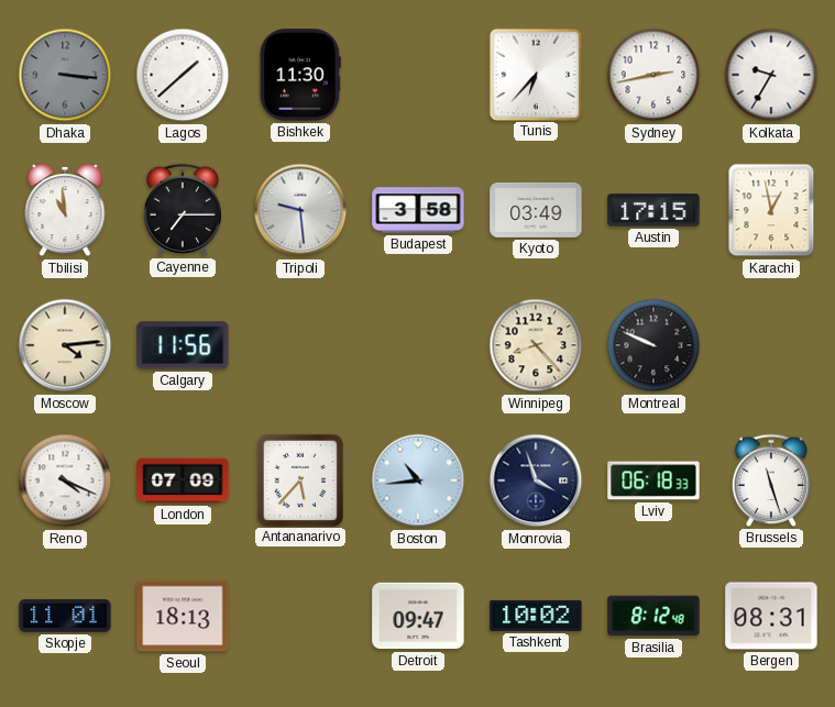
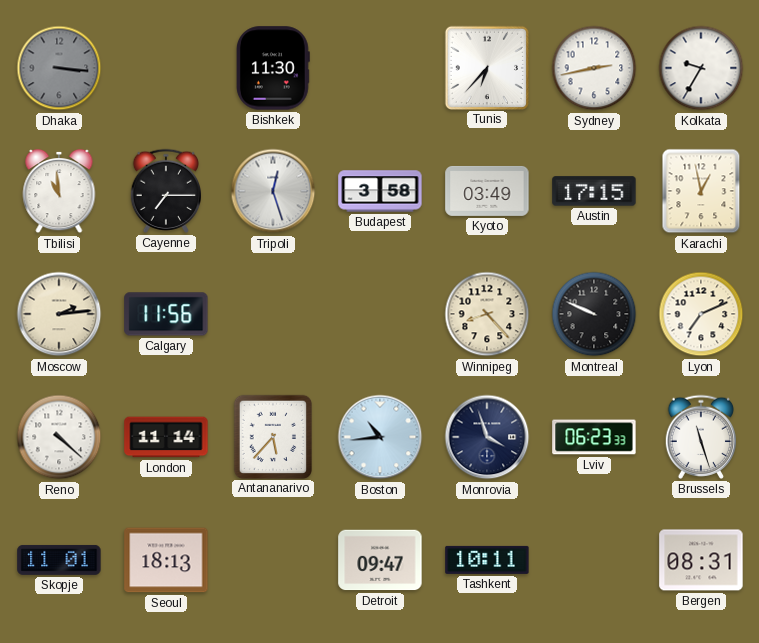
Lagos: 1:38 -> none
Tripoli: 9:29 -> 12:27
Moscow: 4:14 -> 2:14
Lyon: none -> 7:11
Reno: 4:19 -> 4:22
London: 07:09 -> 11:14
Lviv: 06:18 -> 06:23
Tashkent: 10:02 -> 10:11
Brasilia: 8:12 -> none
